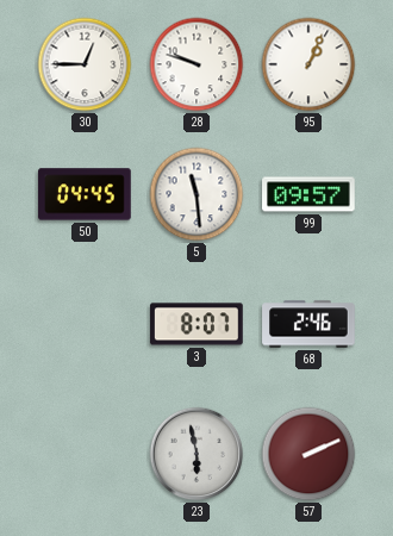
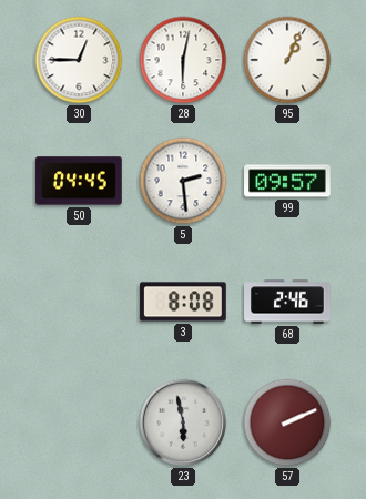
28: 9:48 -> 6:02
5: 11:29 -> 2:29
3: 8:07 -> 8:08
